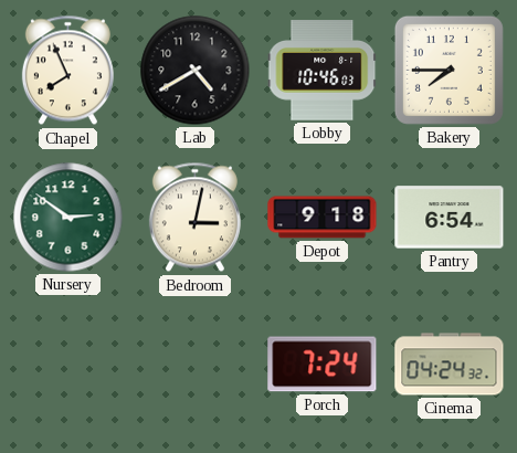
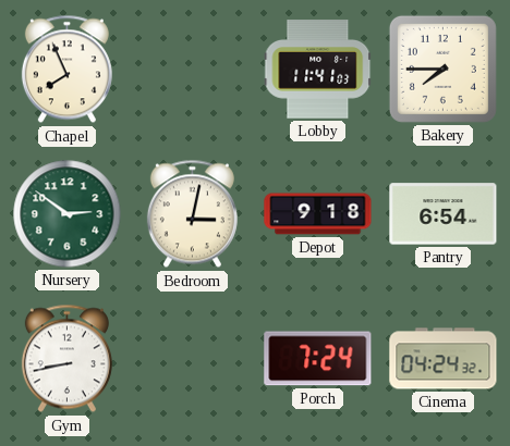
Lab: 4:40 -> none
Lobby: 10:46 -> 11:41
Gym: none -> 8:43
